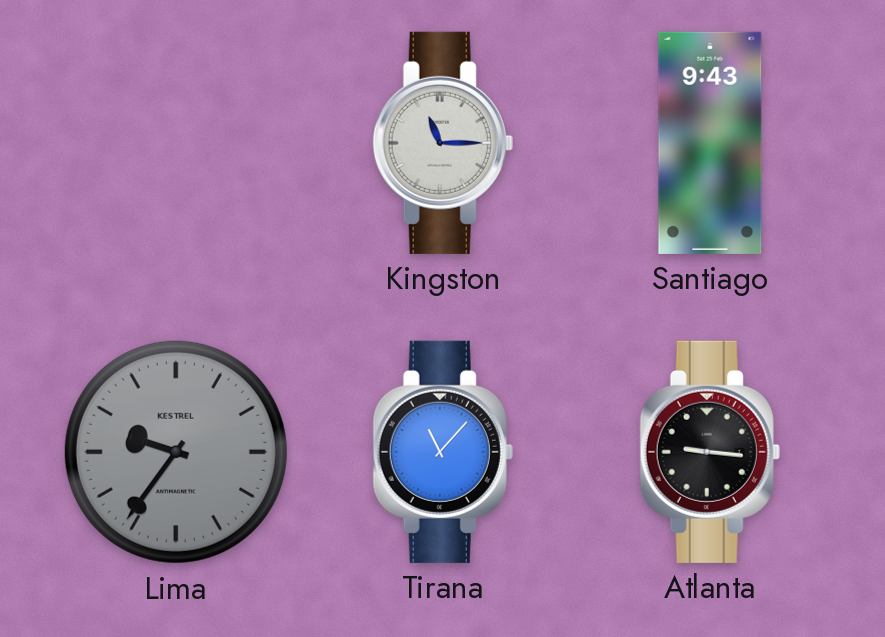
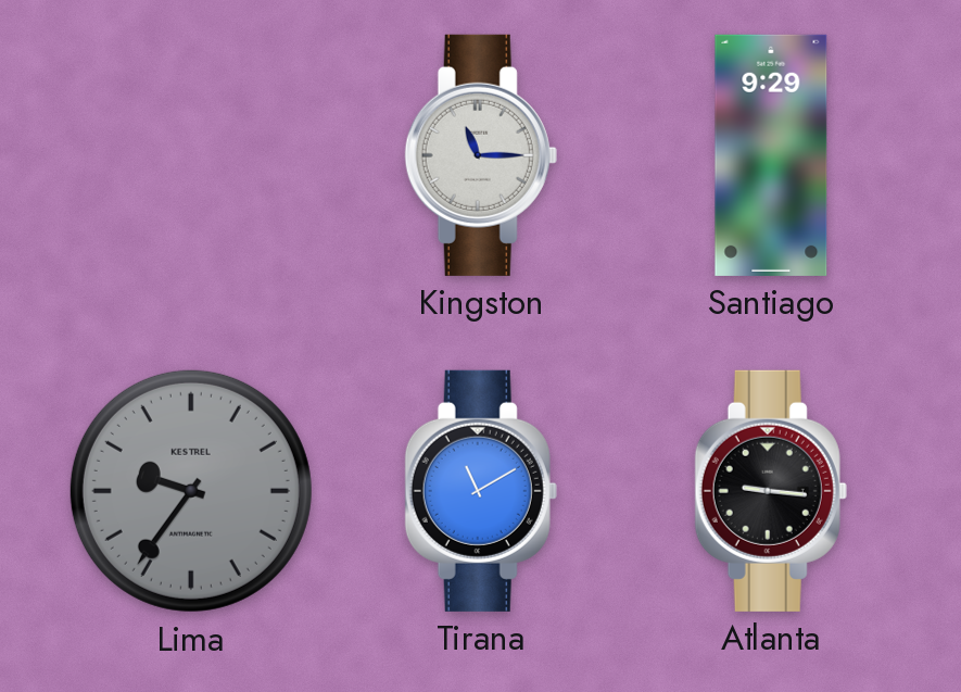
Santiago: 9:43 -> 9:29
Tirana: 11:07 -> 11:10
